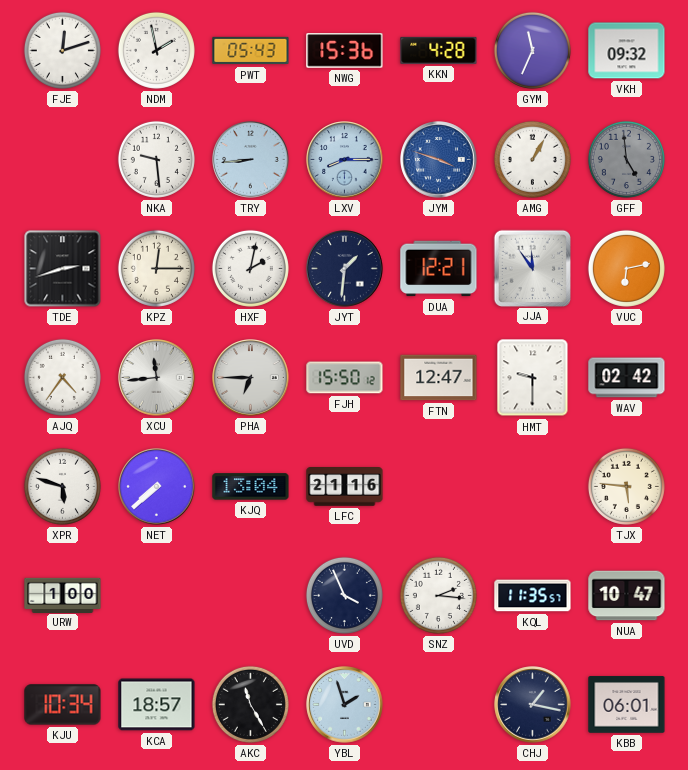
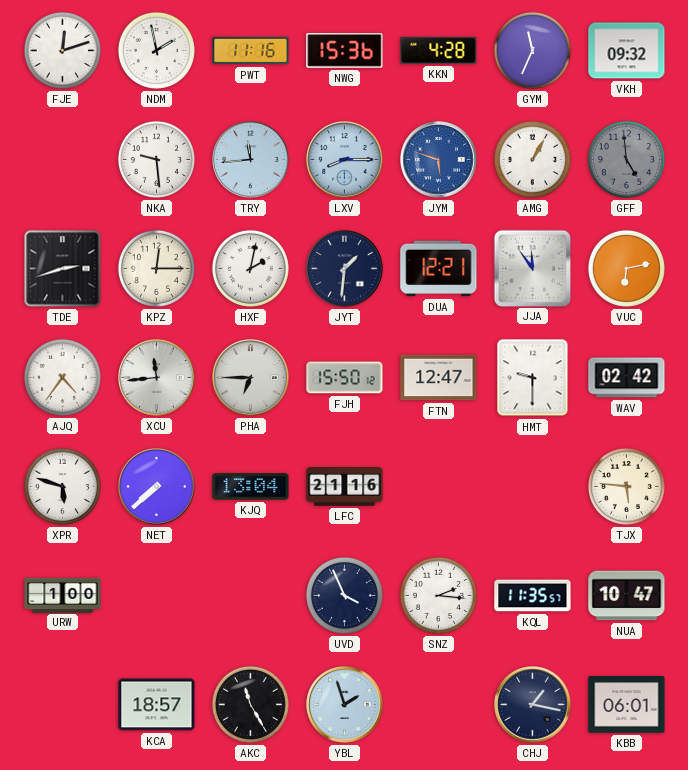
PWT: 05:43 -> 11:16
TRY: 8:44 -> 11:44
JYM: 3:48 -> 5:48
KJU: 10:34 -> none
